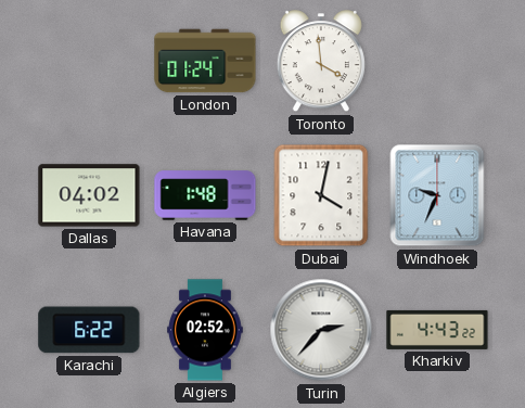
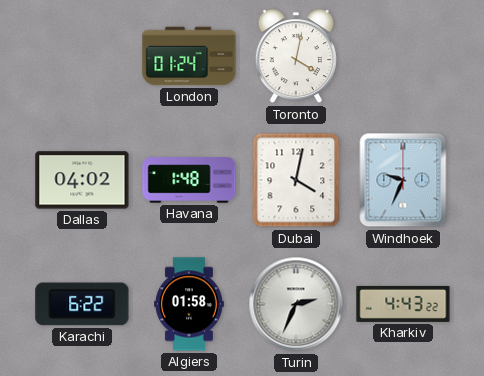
Toronto: 3:59 -> 4:02
Algiers: 02:52 -> 01:58
Turin: 2:37 -> 2:34
